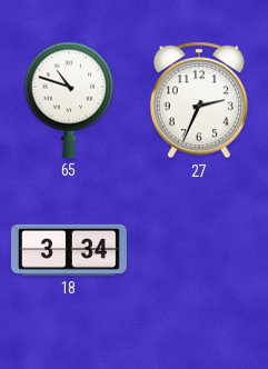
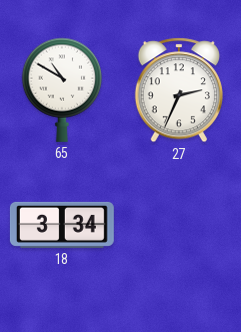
65: 10:48 -> 10:50
